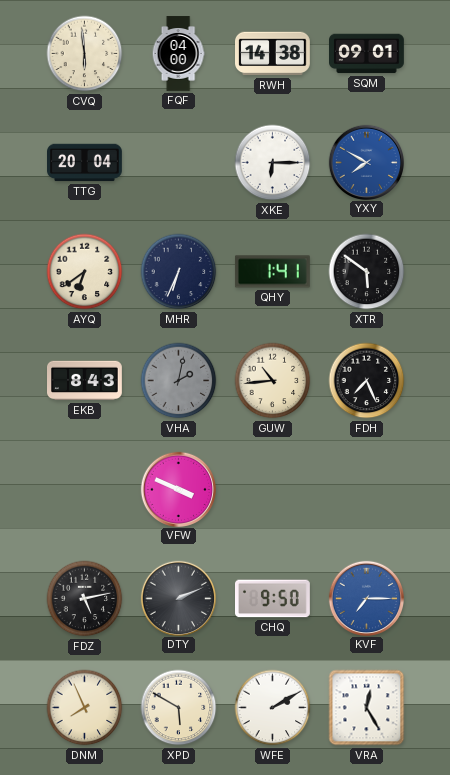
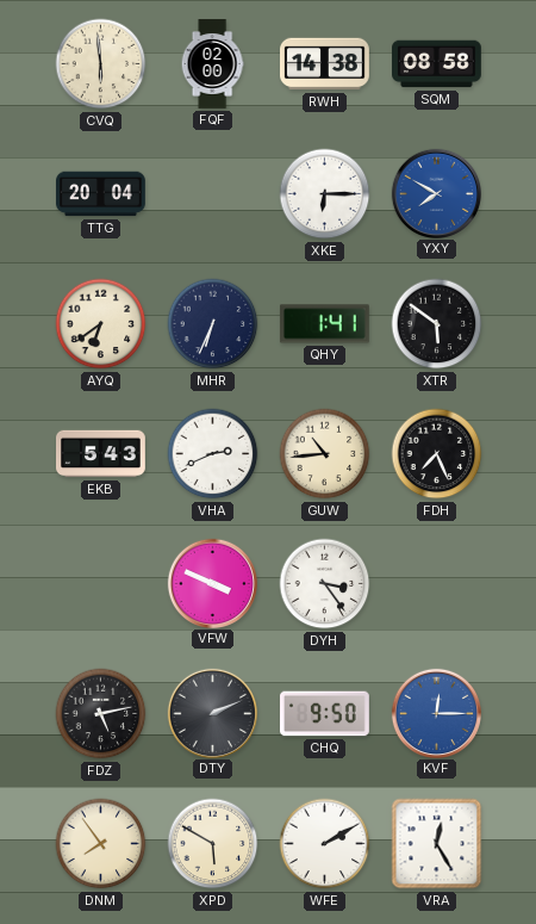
FQF: 04:00 -> 02:00
SQM: 09:01 -> 08:58
EKB: 8:43 -> 5:43
VHA: 2:02 -> 2:41
VHA dial: grey -> white
DYH: none -> 3:24
KVF: 7:15 -> 12:15
DNM: 7:56 -> 7:54
